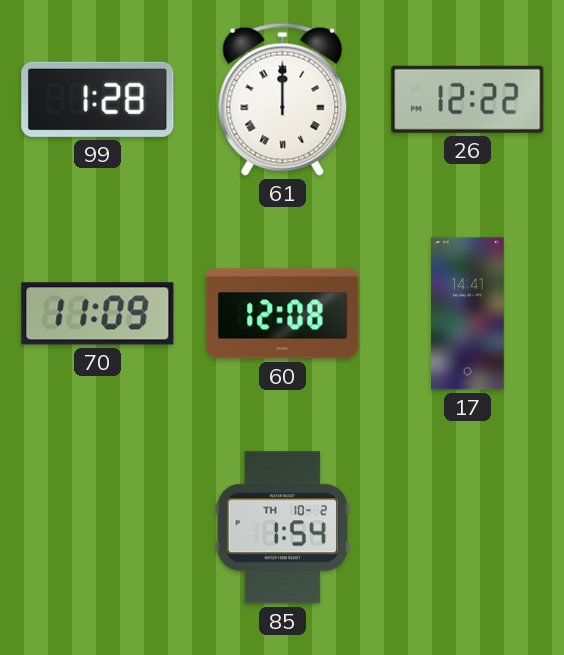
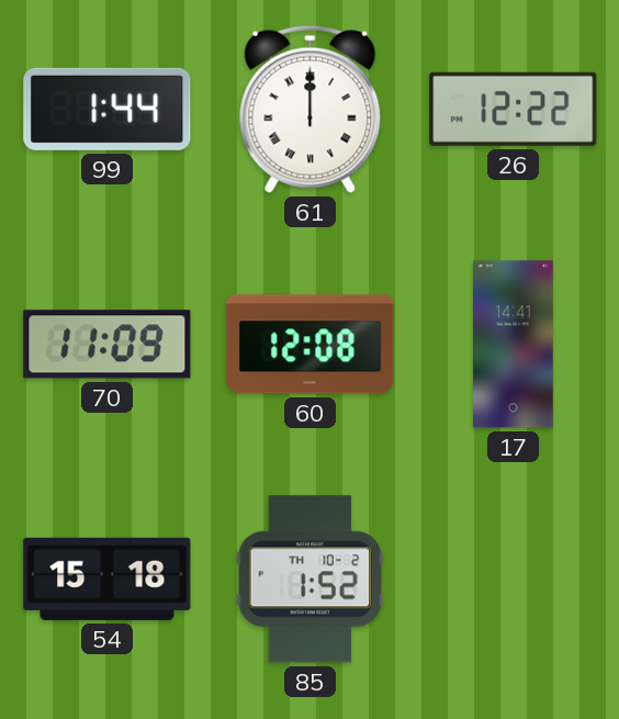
99: 1:28 -> 1:44
54: none -> 15:18
85: 1:54 -> 1:52
